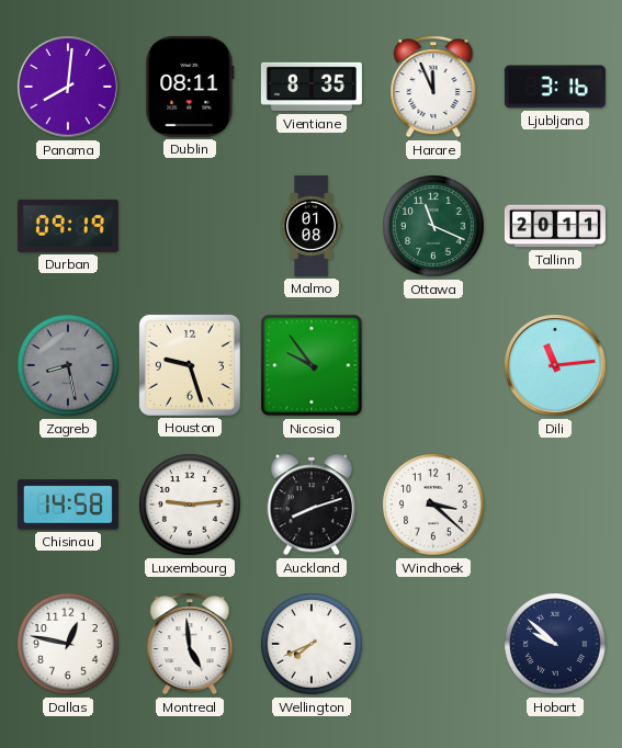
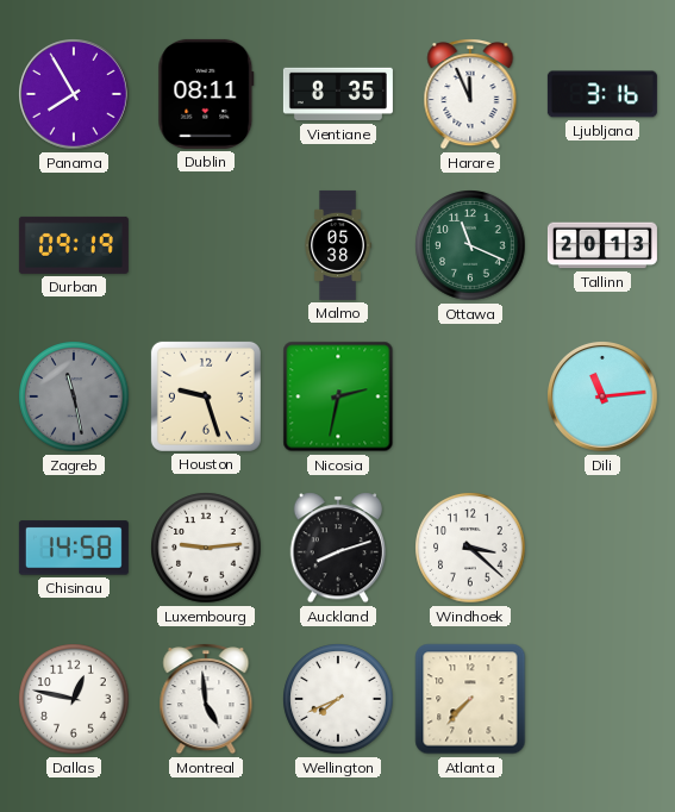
Panama: 8:01 -> 7:55
Malmo: 01:08 -> 05:38
Tallinn: 20:11 -> 20:13
Zagreb: 8:28 -> 11:28
Nicosia: 9:54 -> 2:32
Atlanta: none -> 7:37
Hobart: 9:52 -> none
